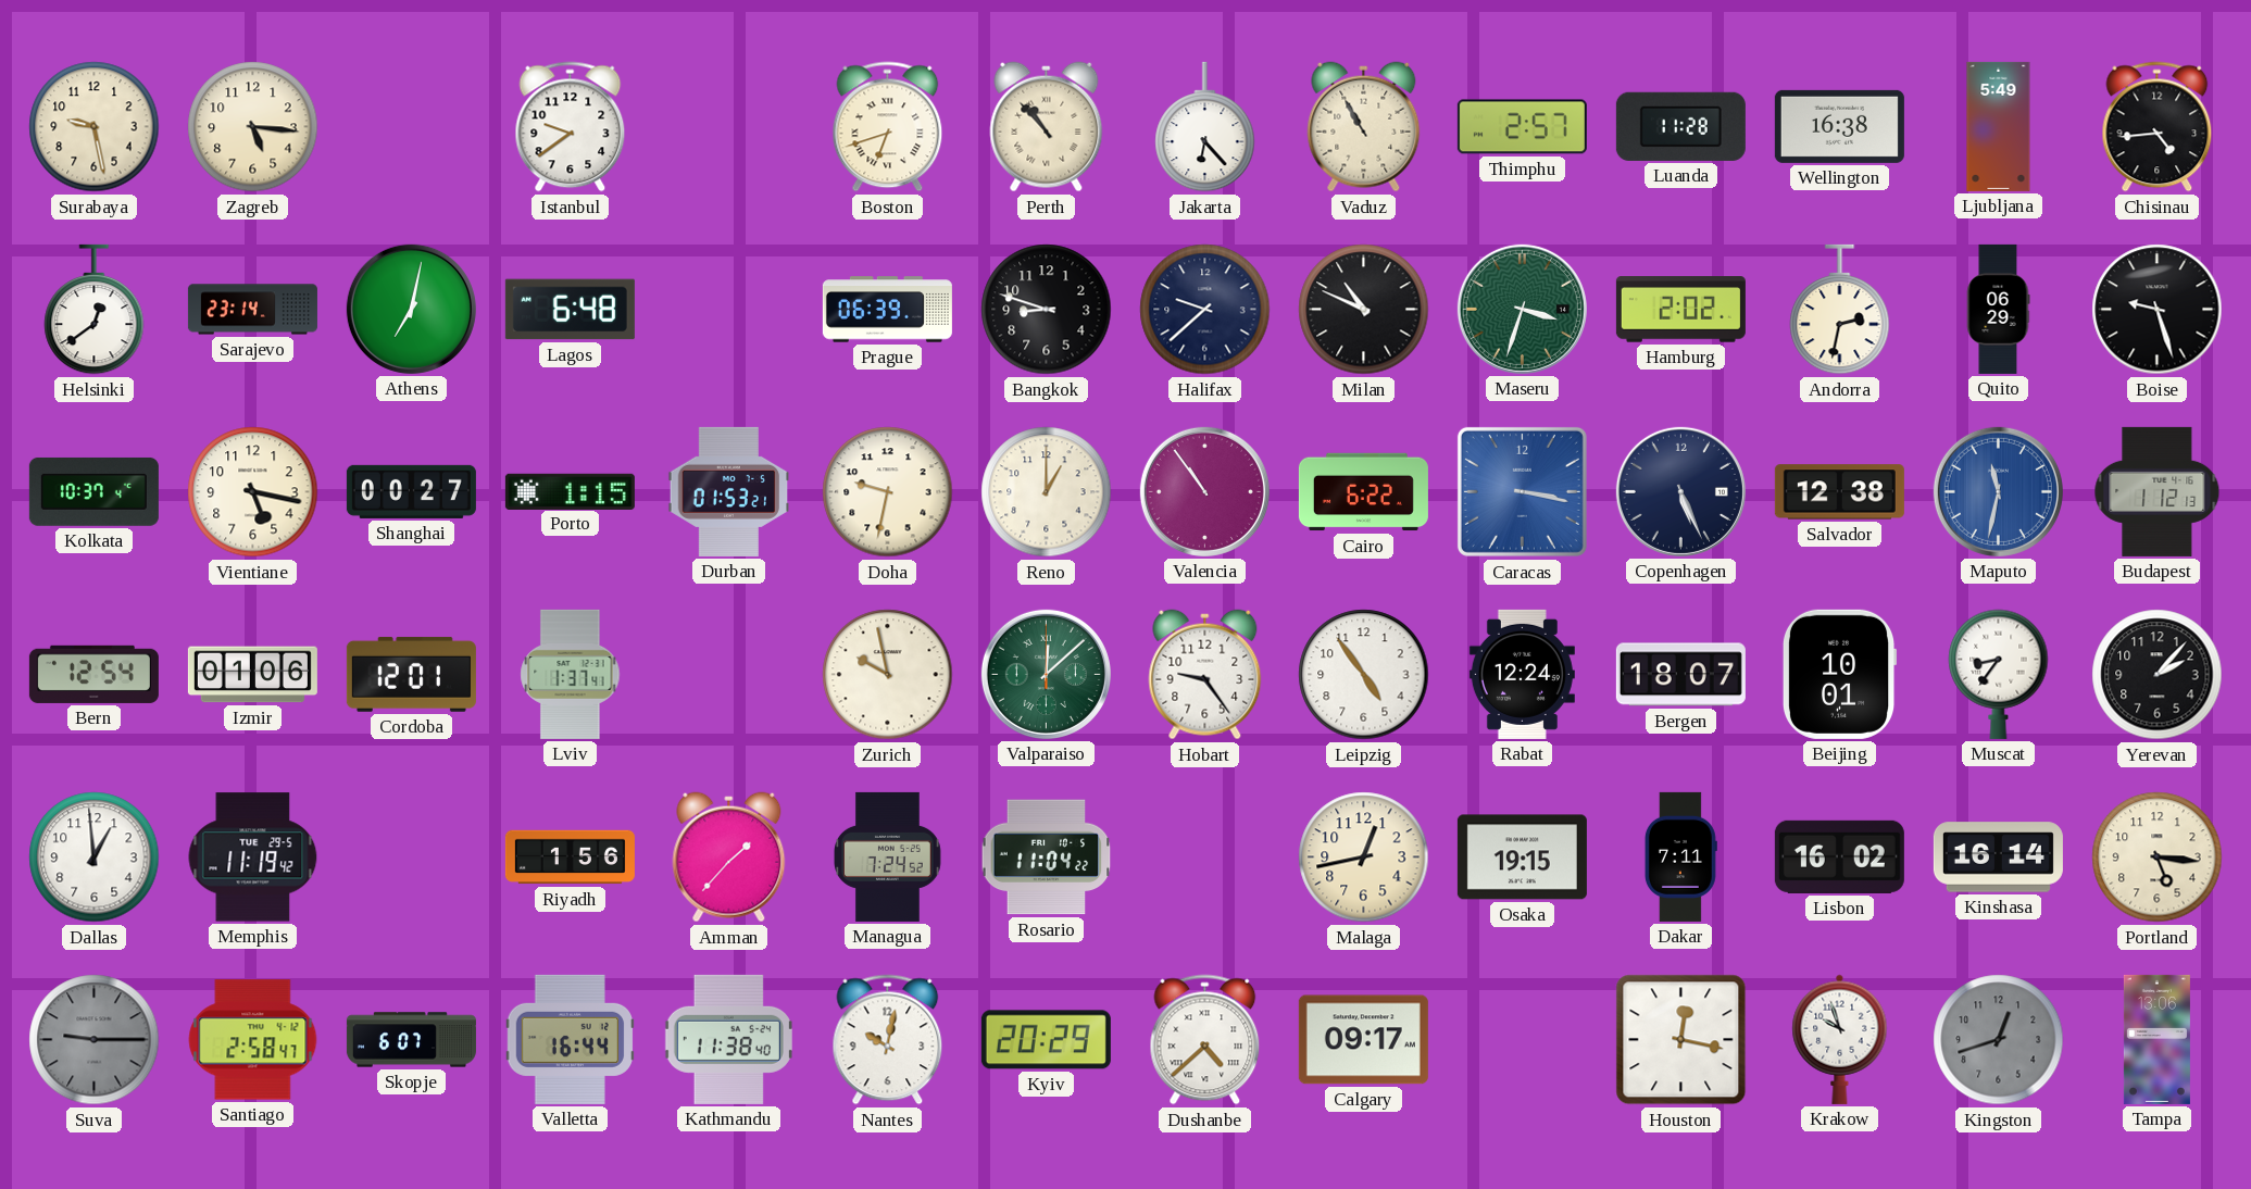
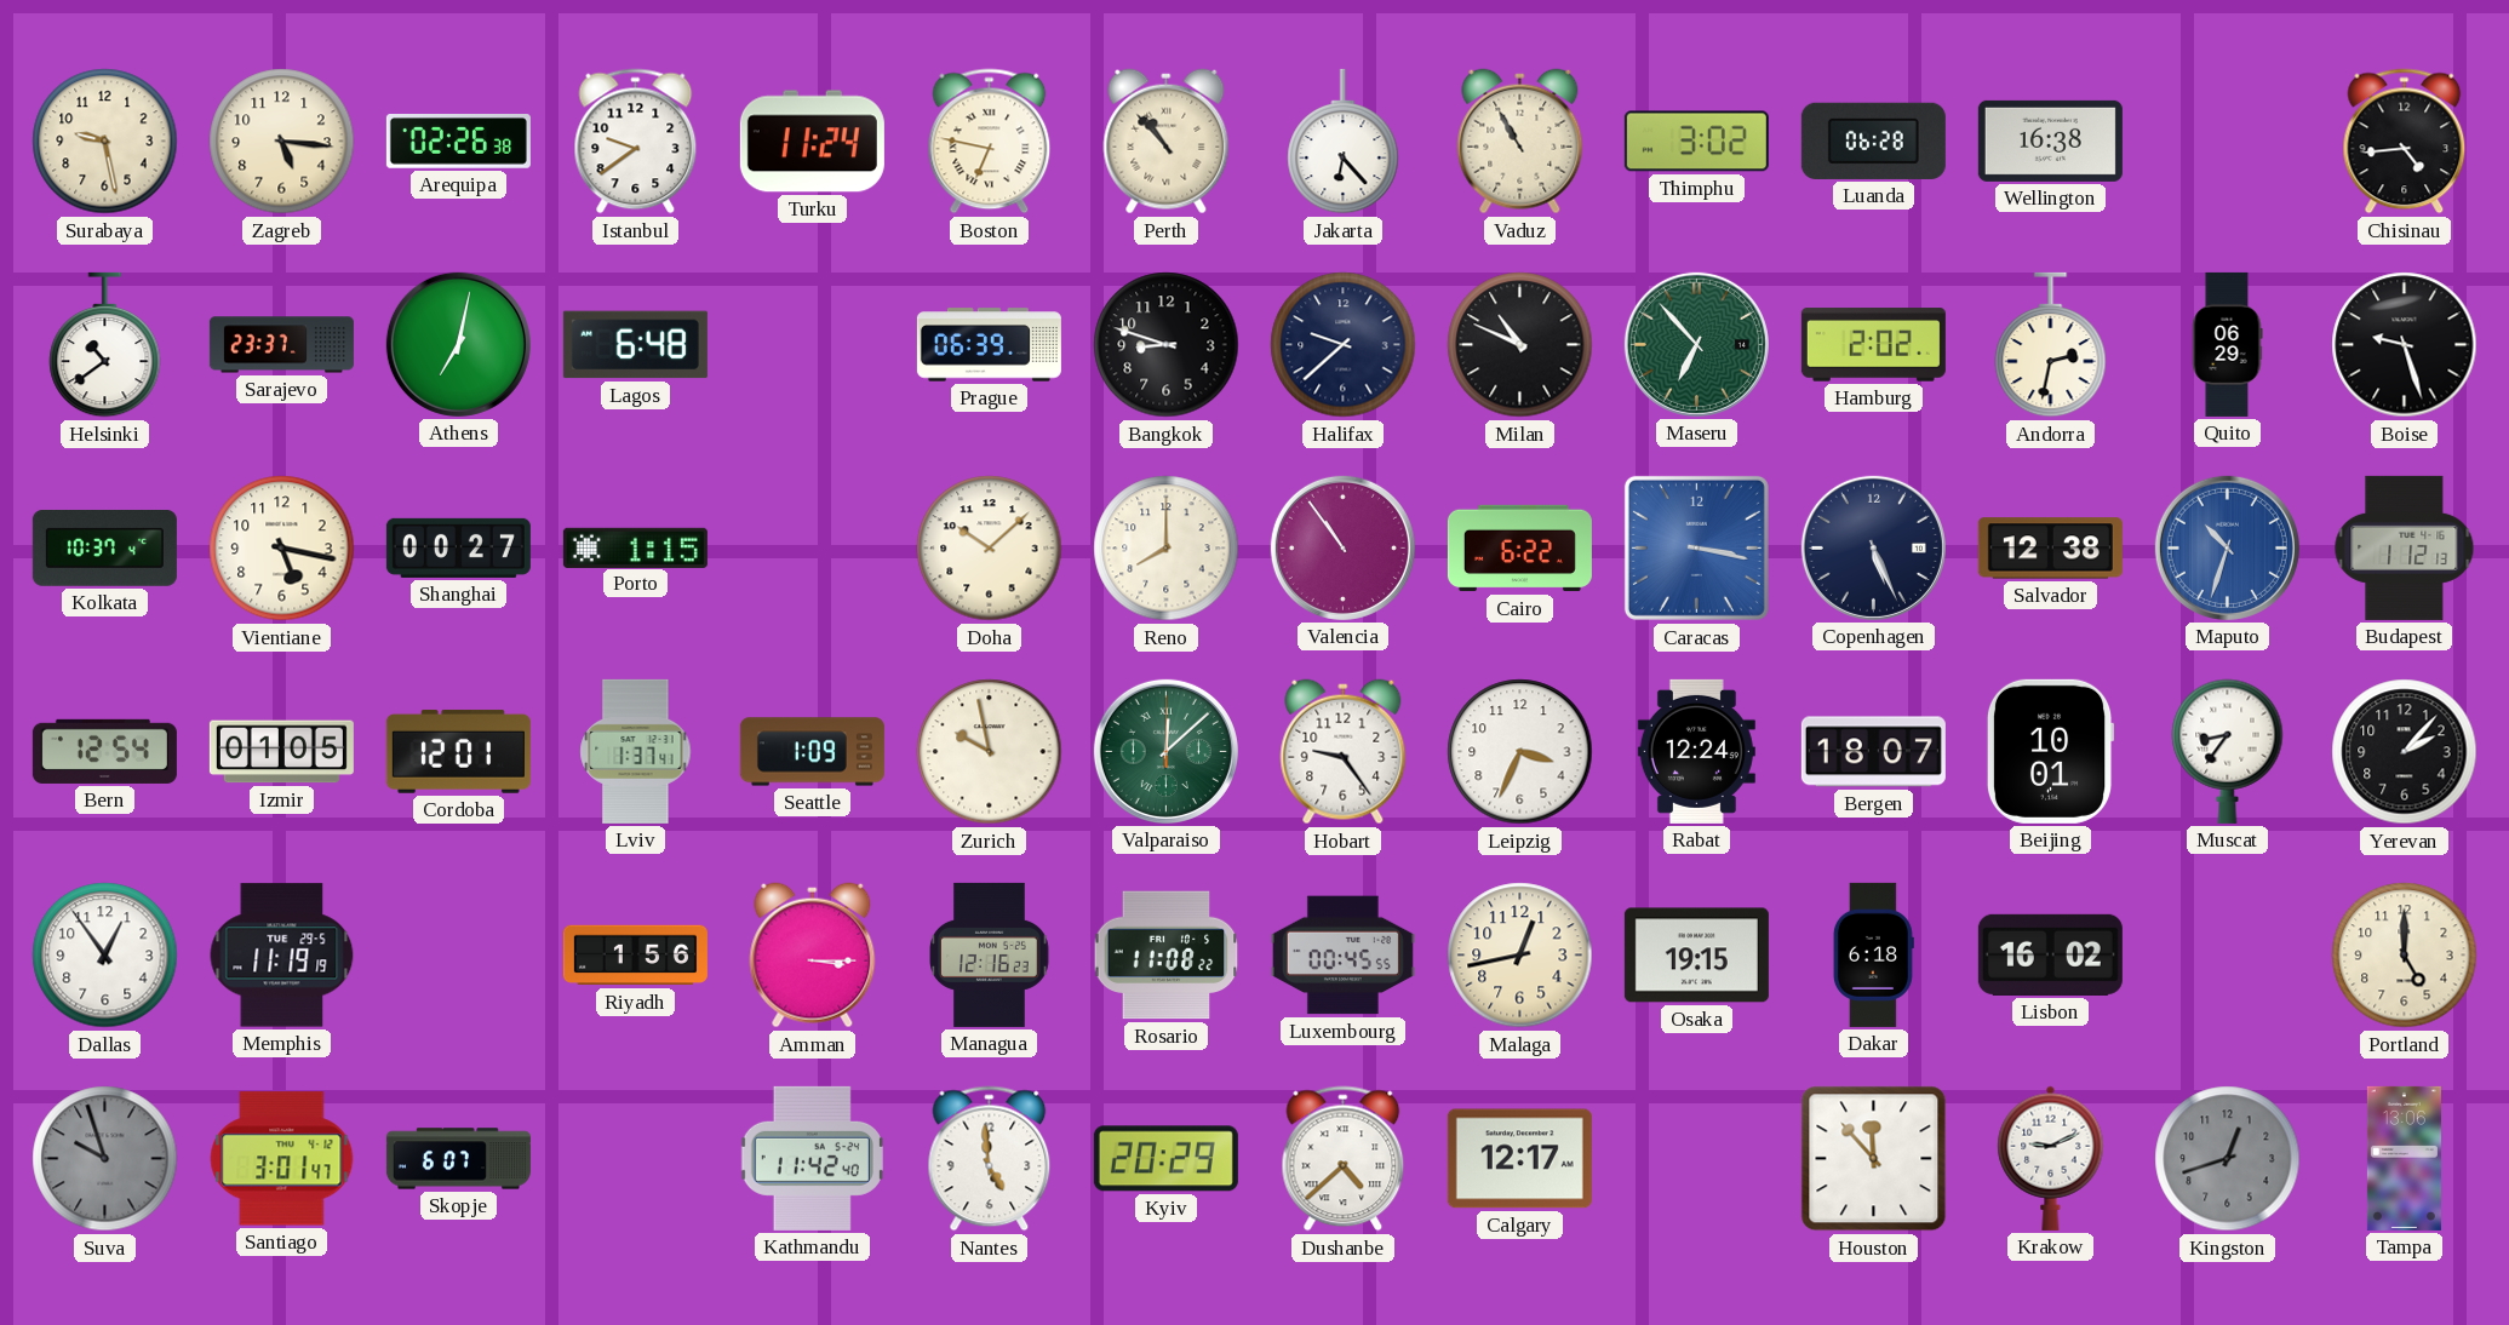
Arequipa: none -> 02:26
Turku: none -> 11:24
Boston: 6:42 -> 6:47
Thimphu: 2:57 -> 3:02
Luanda: 11:28 -> 06:28
Ljubljana: 5:49 -> none
Helsinki: 12:39 -> 10:39
Sarajevo: 23:14 -> 23:37
Maseru: 3:33 -> 6:53
Durban: 01:53 -> none
Doha: 9:32 -> 10:08
Reno: 1:00 -> 8:00
Maputo: 11:32 -> 10:33
Izmir: 01:06 -> 01:05
Seattle: none -> 1:09
Leipzig: 4:54 -> 3:34
Dallas: 12:59 -> 12:54
Memphis: 11:19:42 -> 11:19:19
Amman: 1:37 -> 3:15
Managua: 7:24 -> 12:16
Rosario: 11:04 -> 11:08
Luxembourg: none -> 00:45
Dakar: 7:11 -> 6:18
Kinshasa: 16:14 -> none
Portland: 5:16 -> 5:00
Suva: 9:15 -> 9:57
Santiago: 2:58 -> 3:01
Valletta: 16:44 -> none
Kathmandu: 11:38 -> 11:42
Nantes: 10:02 -> 4:59
Calgary: 09:17 -> 12:17
Houston: 12:17 -> 11:53
Krakow: 9:57 -> 9:11
